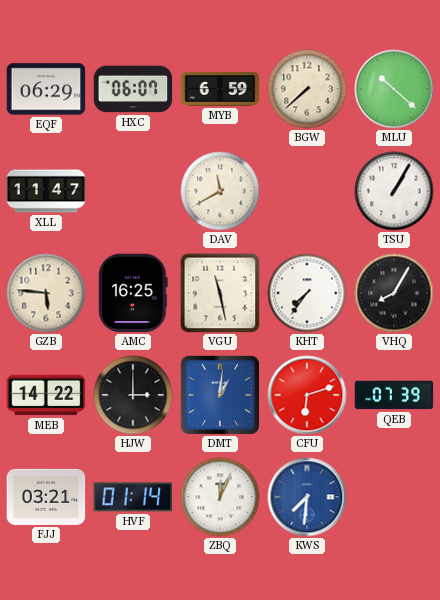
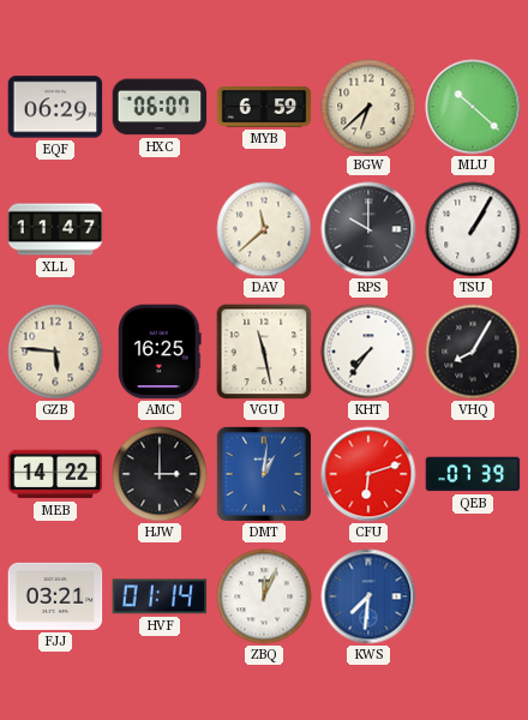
BGW: 7:38 -> 6:38
DAV: 11:40 -> 11:38
RPS: none -> 10:00
